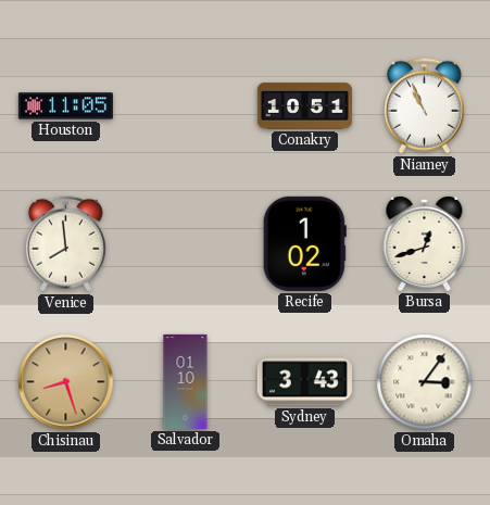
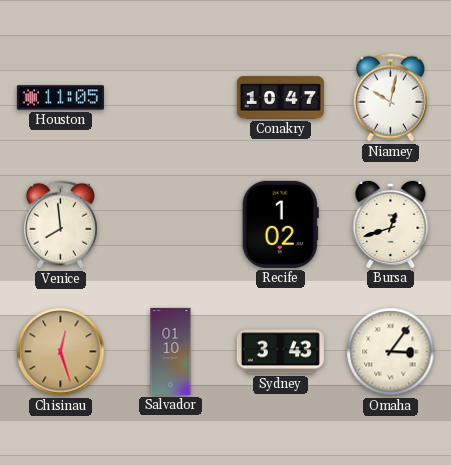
Conakry: 10:51 -> 10:47
Niamey: 10:56 -> 10:02
Chisinau: 8:27 -> 12:27
